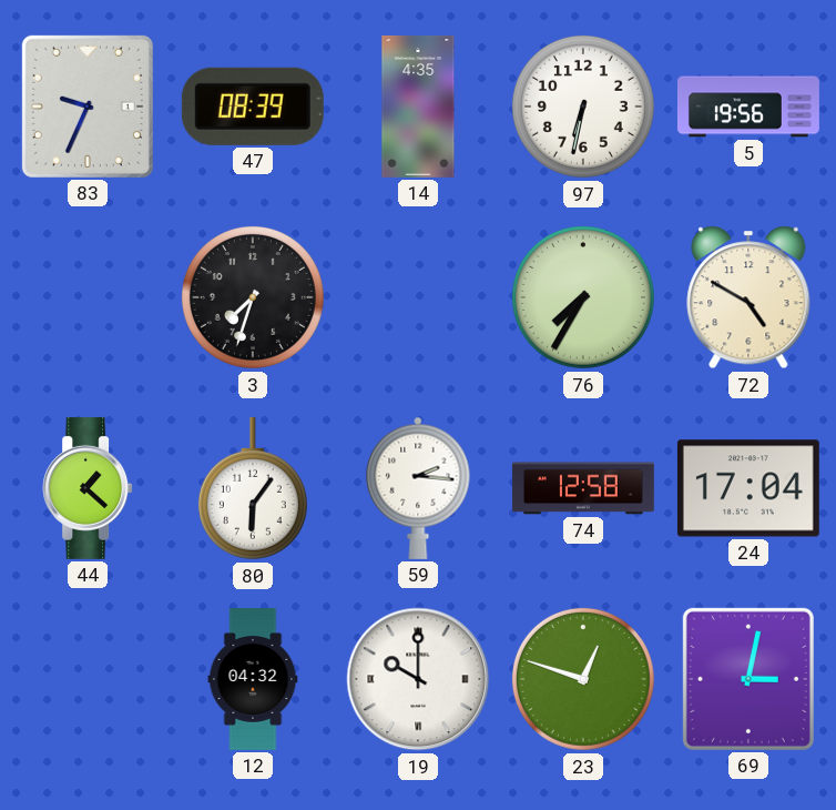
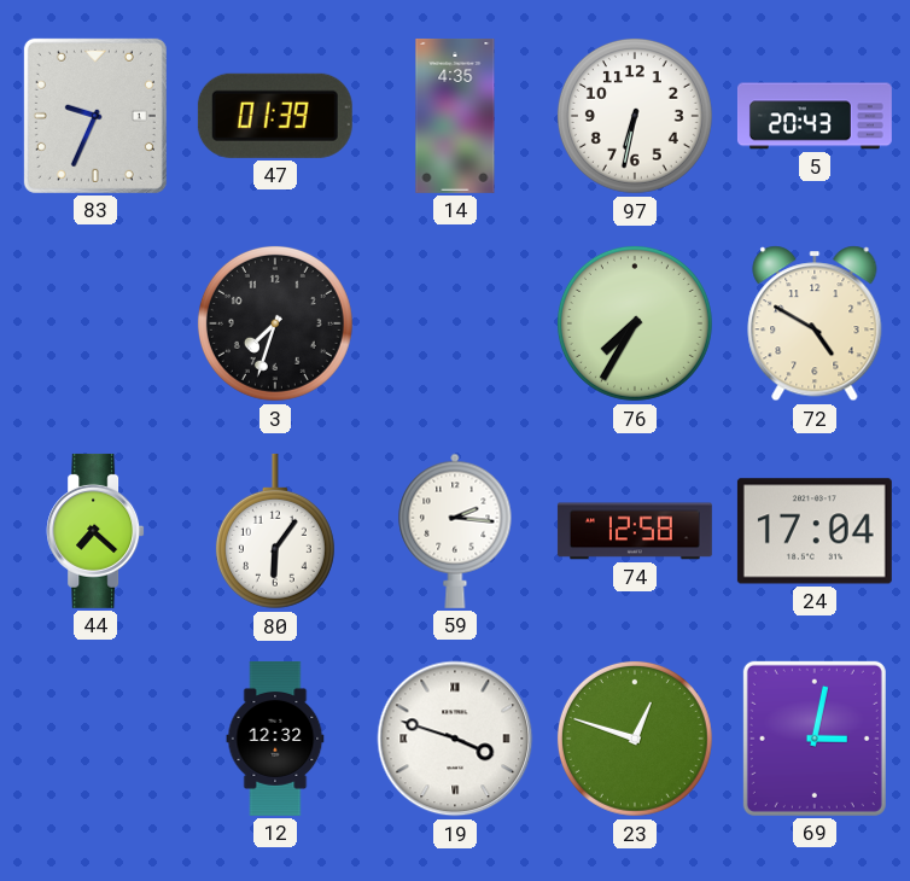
47: 08:39 -> 01:39
5: 19:56 -> 20:43
44: 1:22 -> 7:22
12: 04:32 -> 12:32
19: 10:00 -> 3:48
